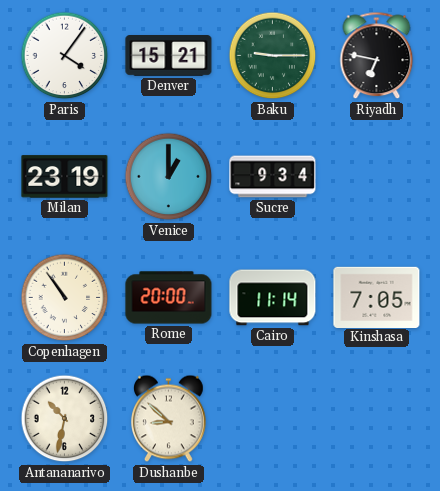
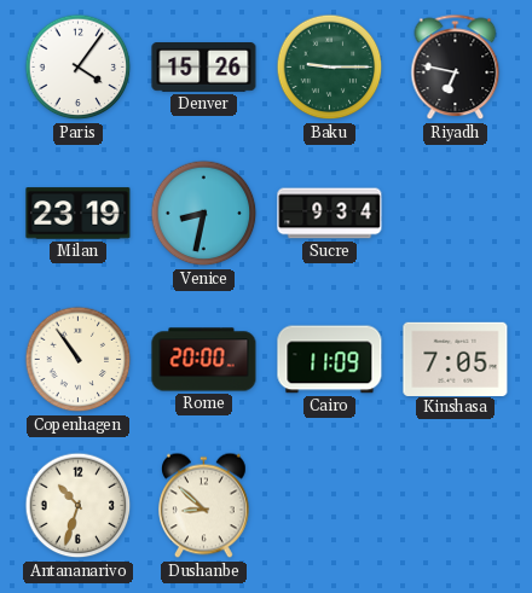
Denver: 15:21 -> 15:26
Venice: 1:00 -> 8:32
Cairo: 11:14 -> 11:09
Antananarivo: 10:32 -> 10:33
